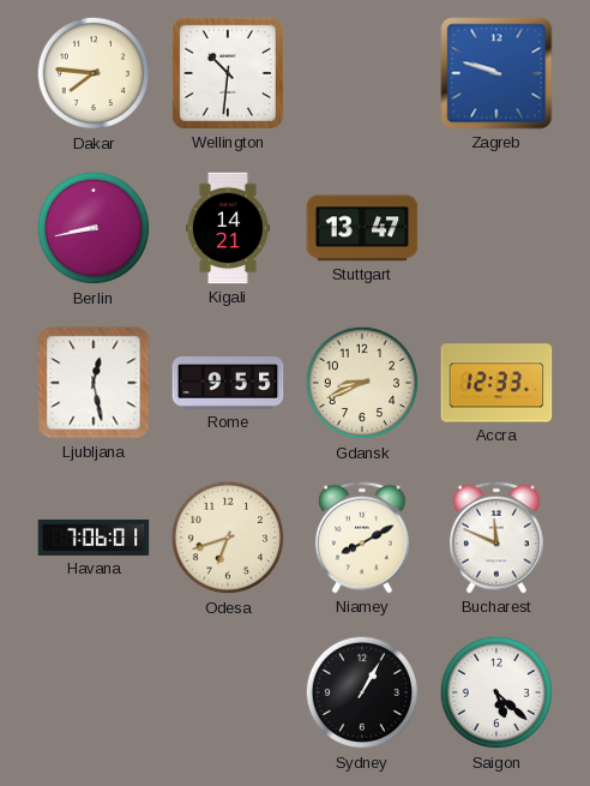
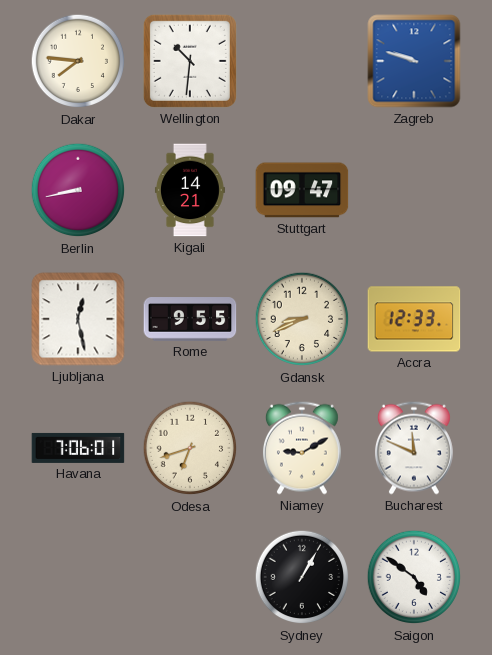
Stuttgart: 13:47 -> 09:47
Niamey: 8:10 -> 9:10
Saigon: 5:22 -> 4:51
